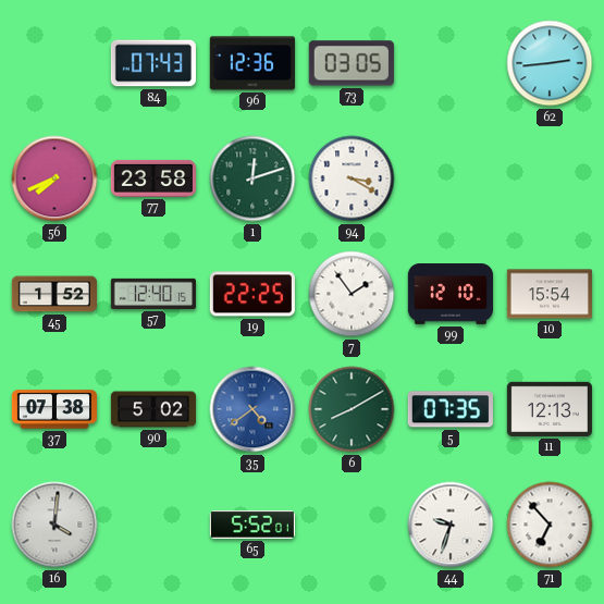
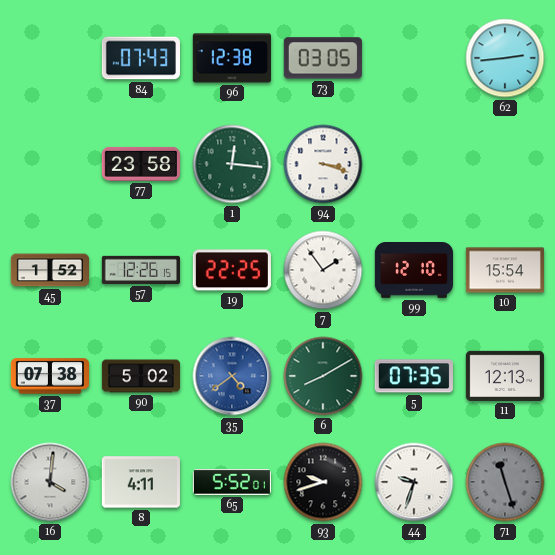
96: 12:36 -> 12:38
56: 7:41 -> none
1: 12:12 -> 12:16
94: 3:20 -> 3:18
57: 12:40 -> 12:26
8: none -> 4:11
93: none -> 9:42
71: 6:53 -> 11:27
71 dial: white -> grey
